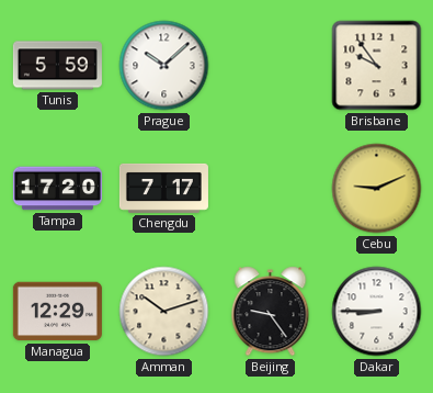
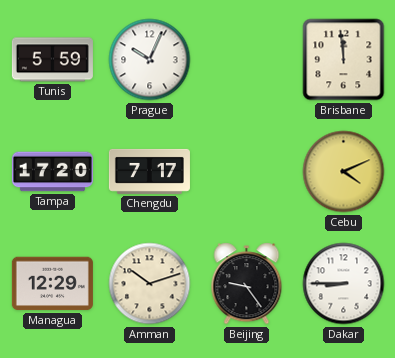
Prague: 10:08 -> 10:04
Brisbane: 9:54 -> 11:59
Cebu: 9:11 -> 4:11
